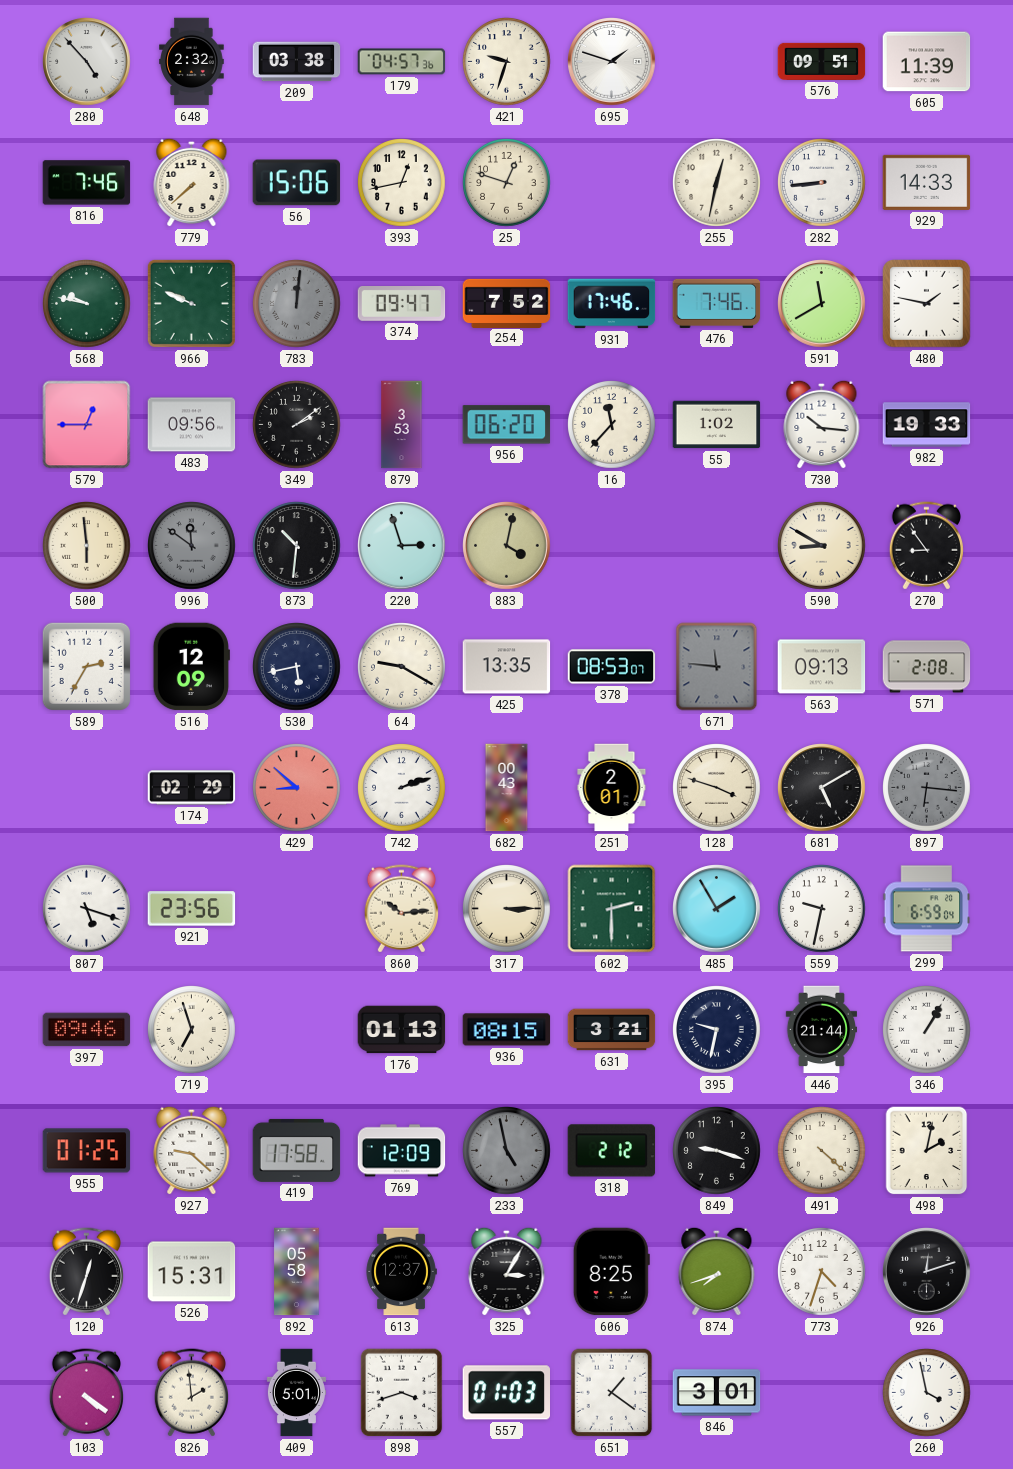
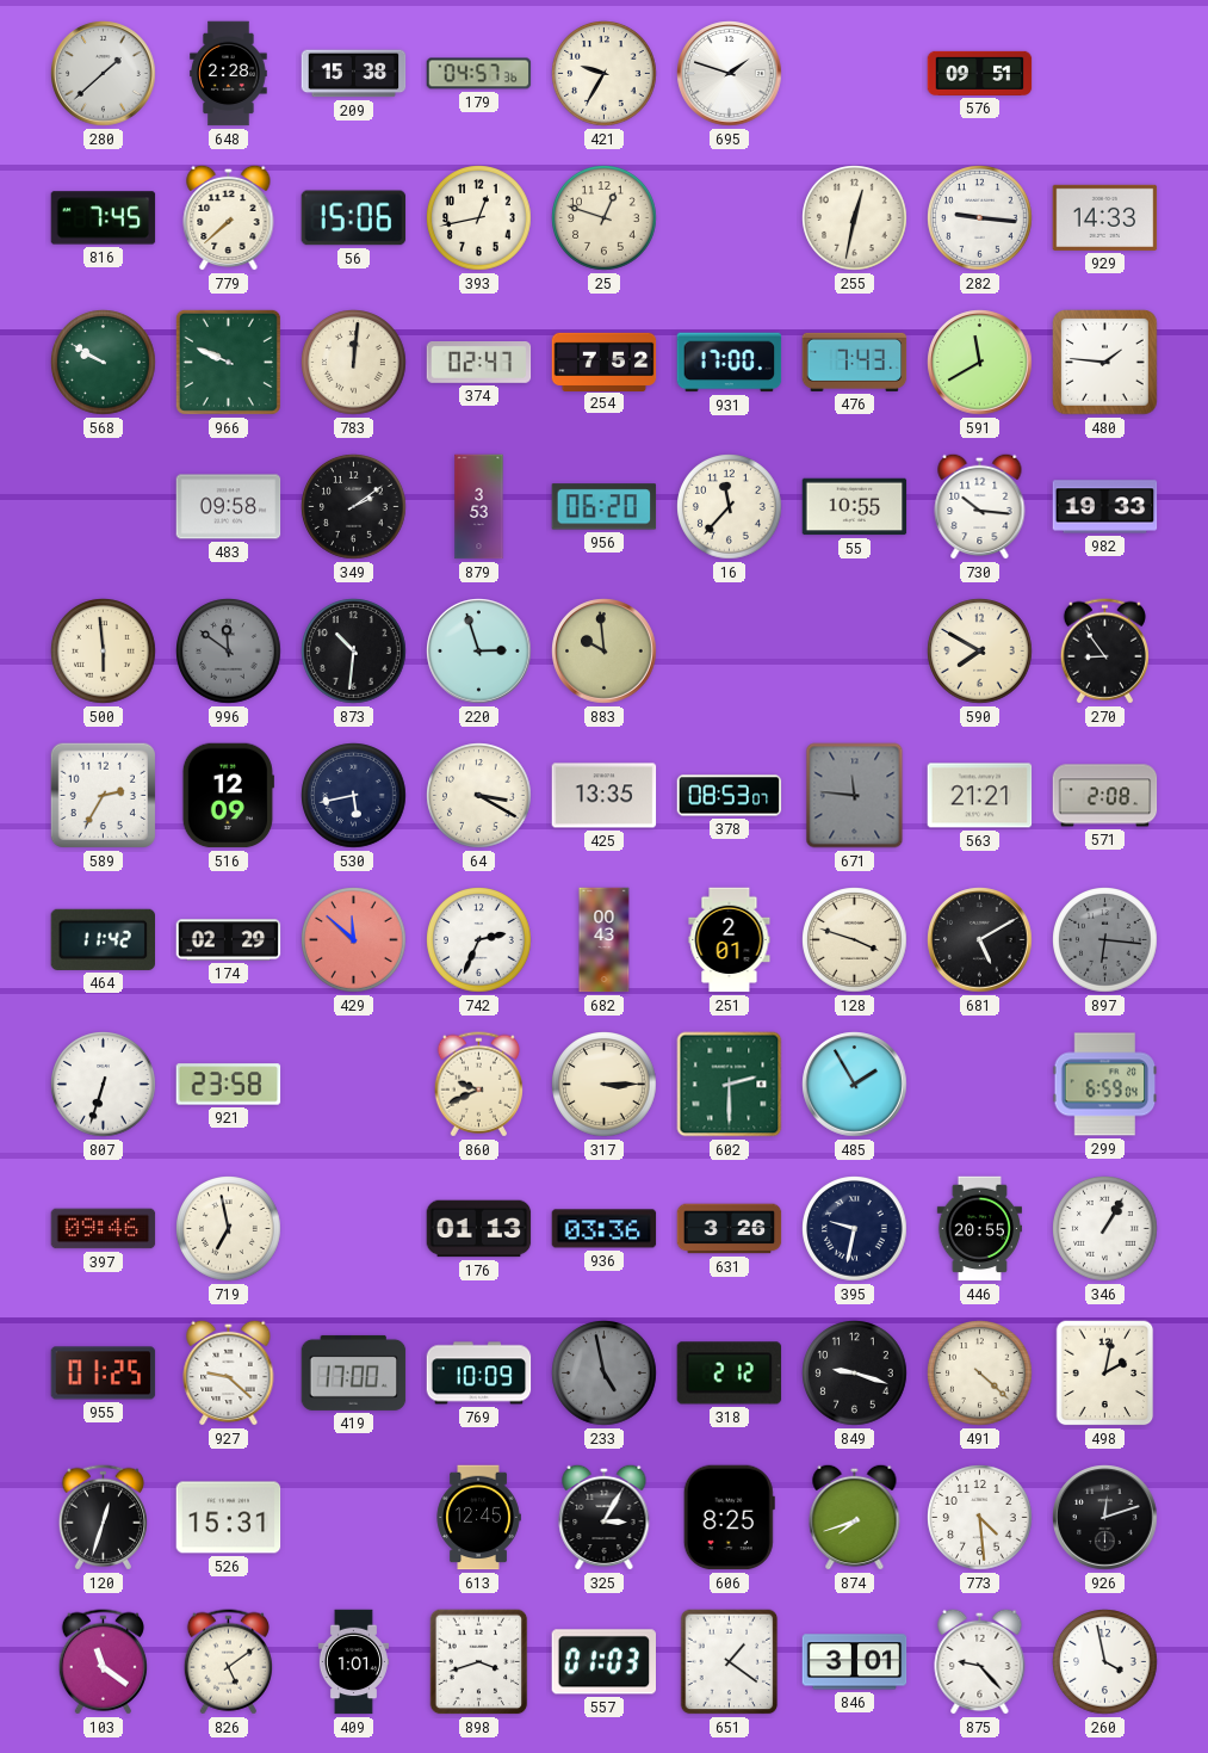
280: 4:53 -> 1:38
648: 2:32 -> 2:28
209: 03:38 -> 15:38
421: 9:33 -> 9:35
605: 11:39 -> none
816: 7:46 -> 7:45
282: 8:44 -> 9:16
568: 9:47 -> 9:50
783 dial: grey -> cream
374: 09:47 -> 02:47
931: 17:46 -> 17:00
476: 7:46 -> 7:43
480: 1:47 -> 1:46
579: 12:45 -> none
483: 09:56 -> 09:58
55: 1:02 -> 10:55
883: 4:02 -> 9:59
590: 8:50 -> 7:50
64: 9:20 -> 3:20
563: 09:13 -> 21:21
464: none -> 11:42
429: 8:52 -> 11:52
742: 2:12 -> 2:34
807: 5:18 -> 6:33
921: 23:56 -> 23:58
860: 10:14 -> 9:41
559: 9:32 -> none
719: 6:57 -> 6:58
936: 08:15 -> 03:36
631: 3:21 -> 3:26
446: 21:44 -> 20:55
419: 17:58 -> 17:00
769: 12:09 -> 10:09
892: 05:58 -> none
613: 12:37 -> 12:45
773: 4:33 -> 4:29
103: 4:21 -> 11:21
826: 1:59 -> 5:09
409: 5:01 -> 1:01
875: none -> 9:23
